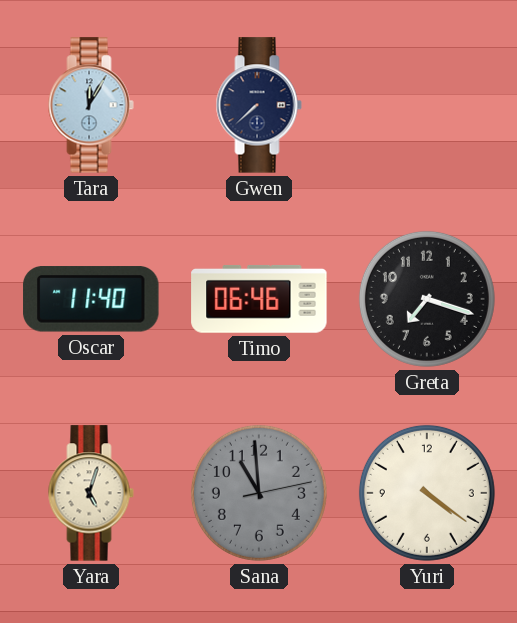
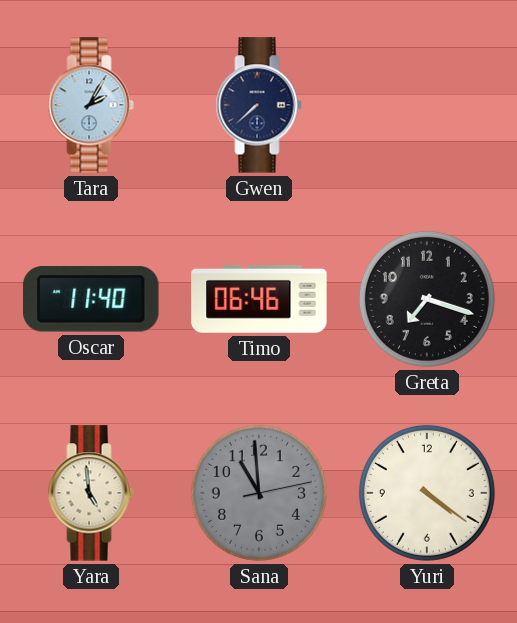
Tara: 12:05 -> 2:05
Yara: 5:03 -> 4:59
